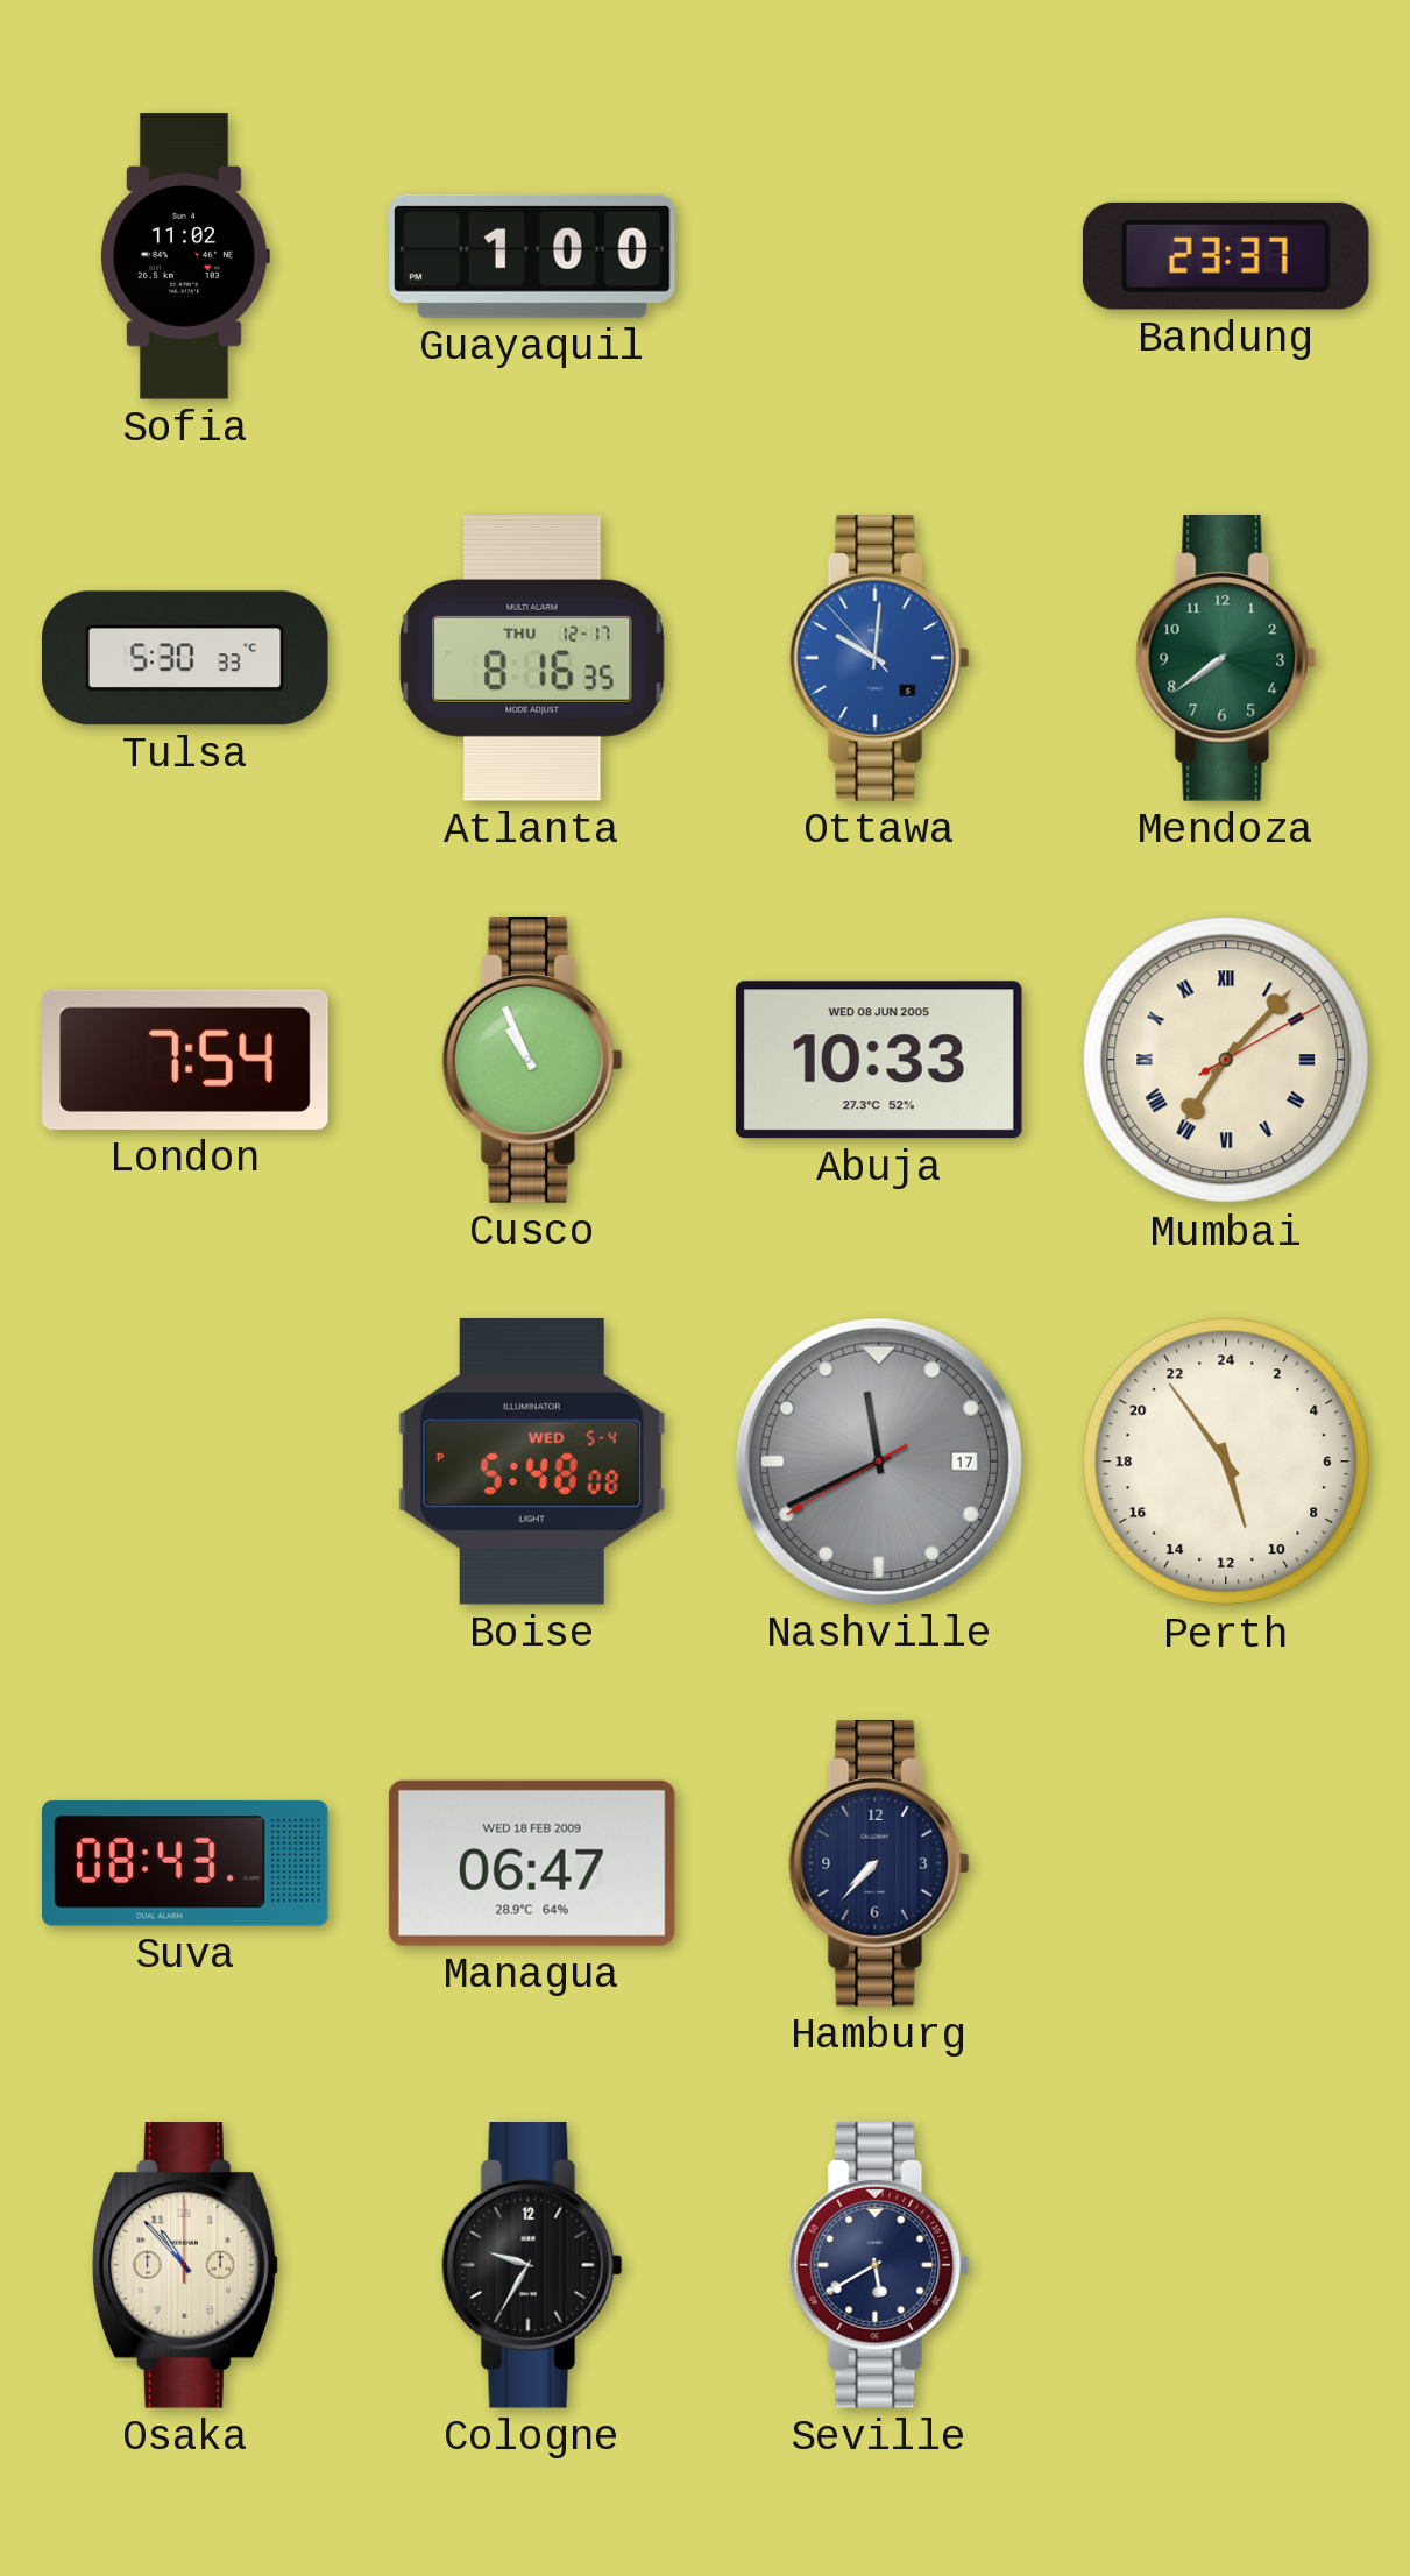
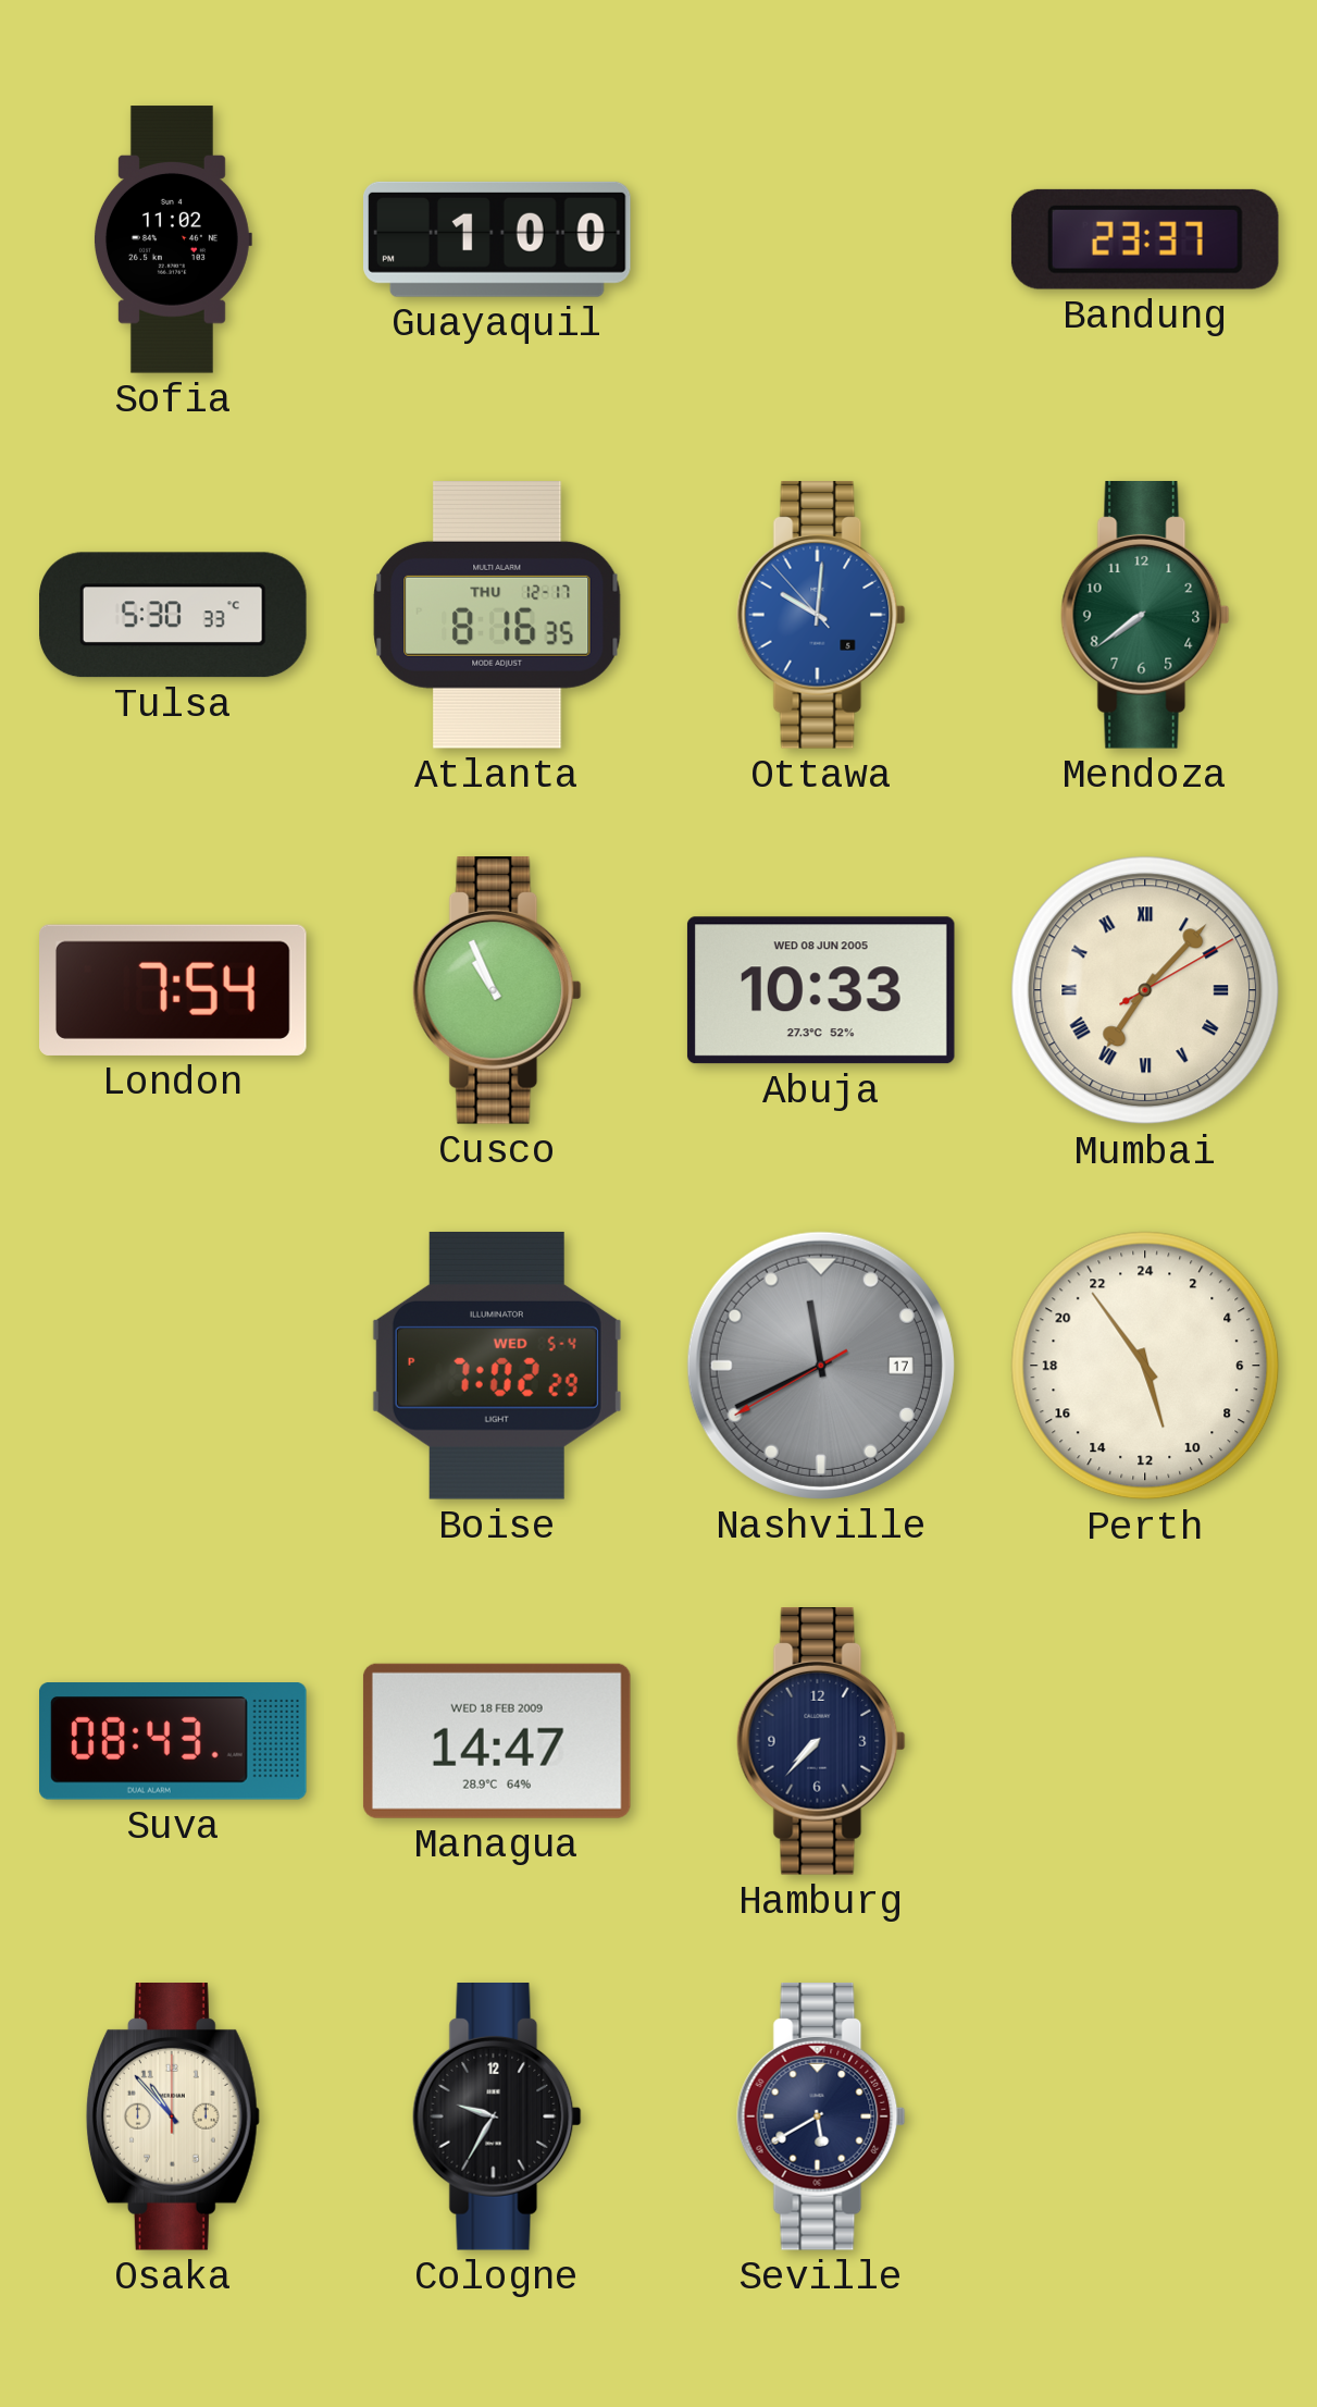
Boise: 5:48 -> 7:02
Managua: 06:47 -> 14:47
